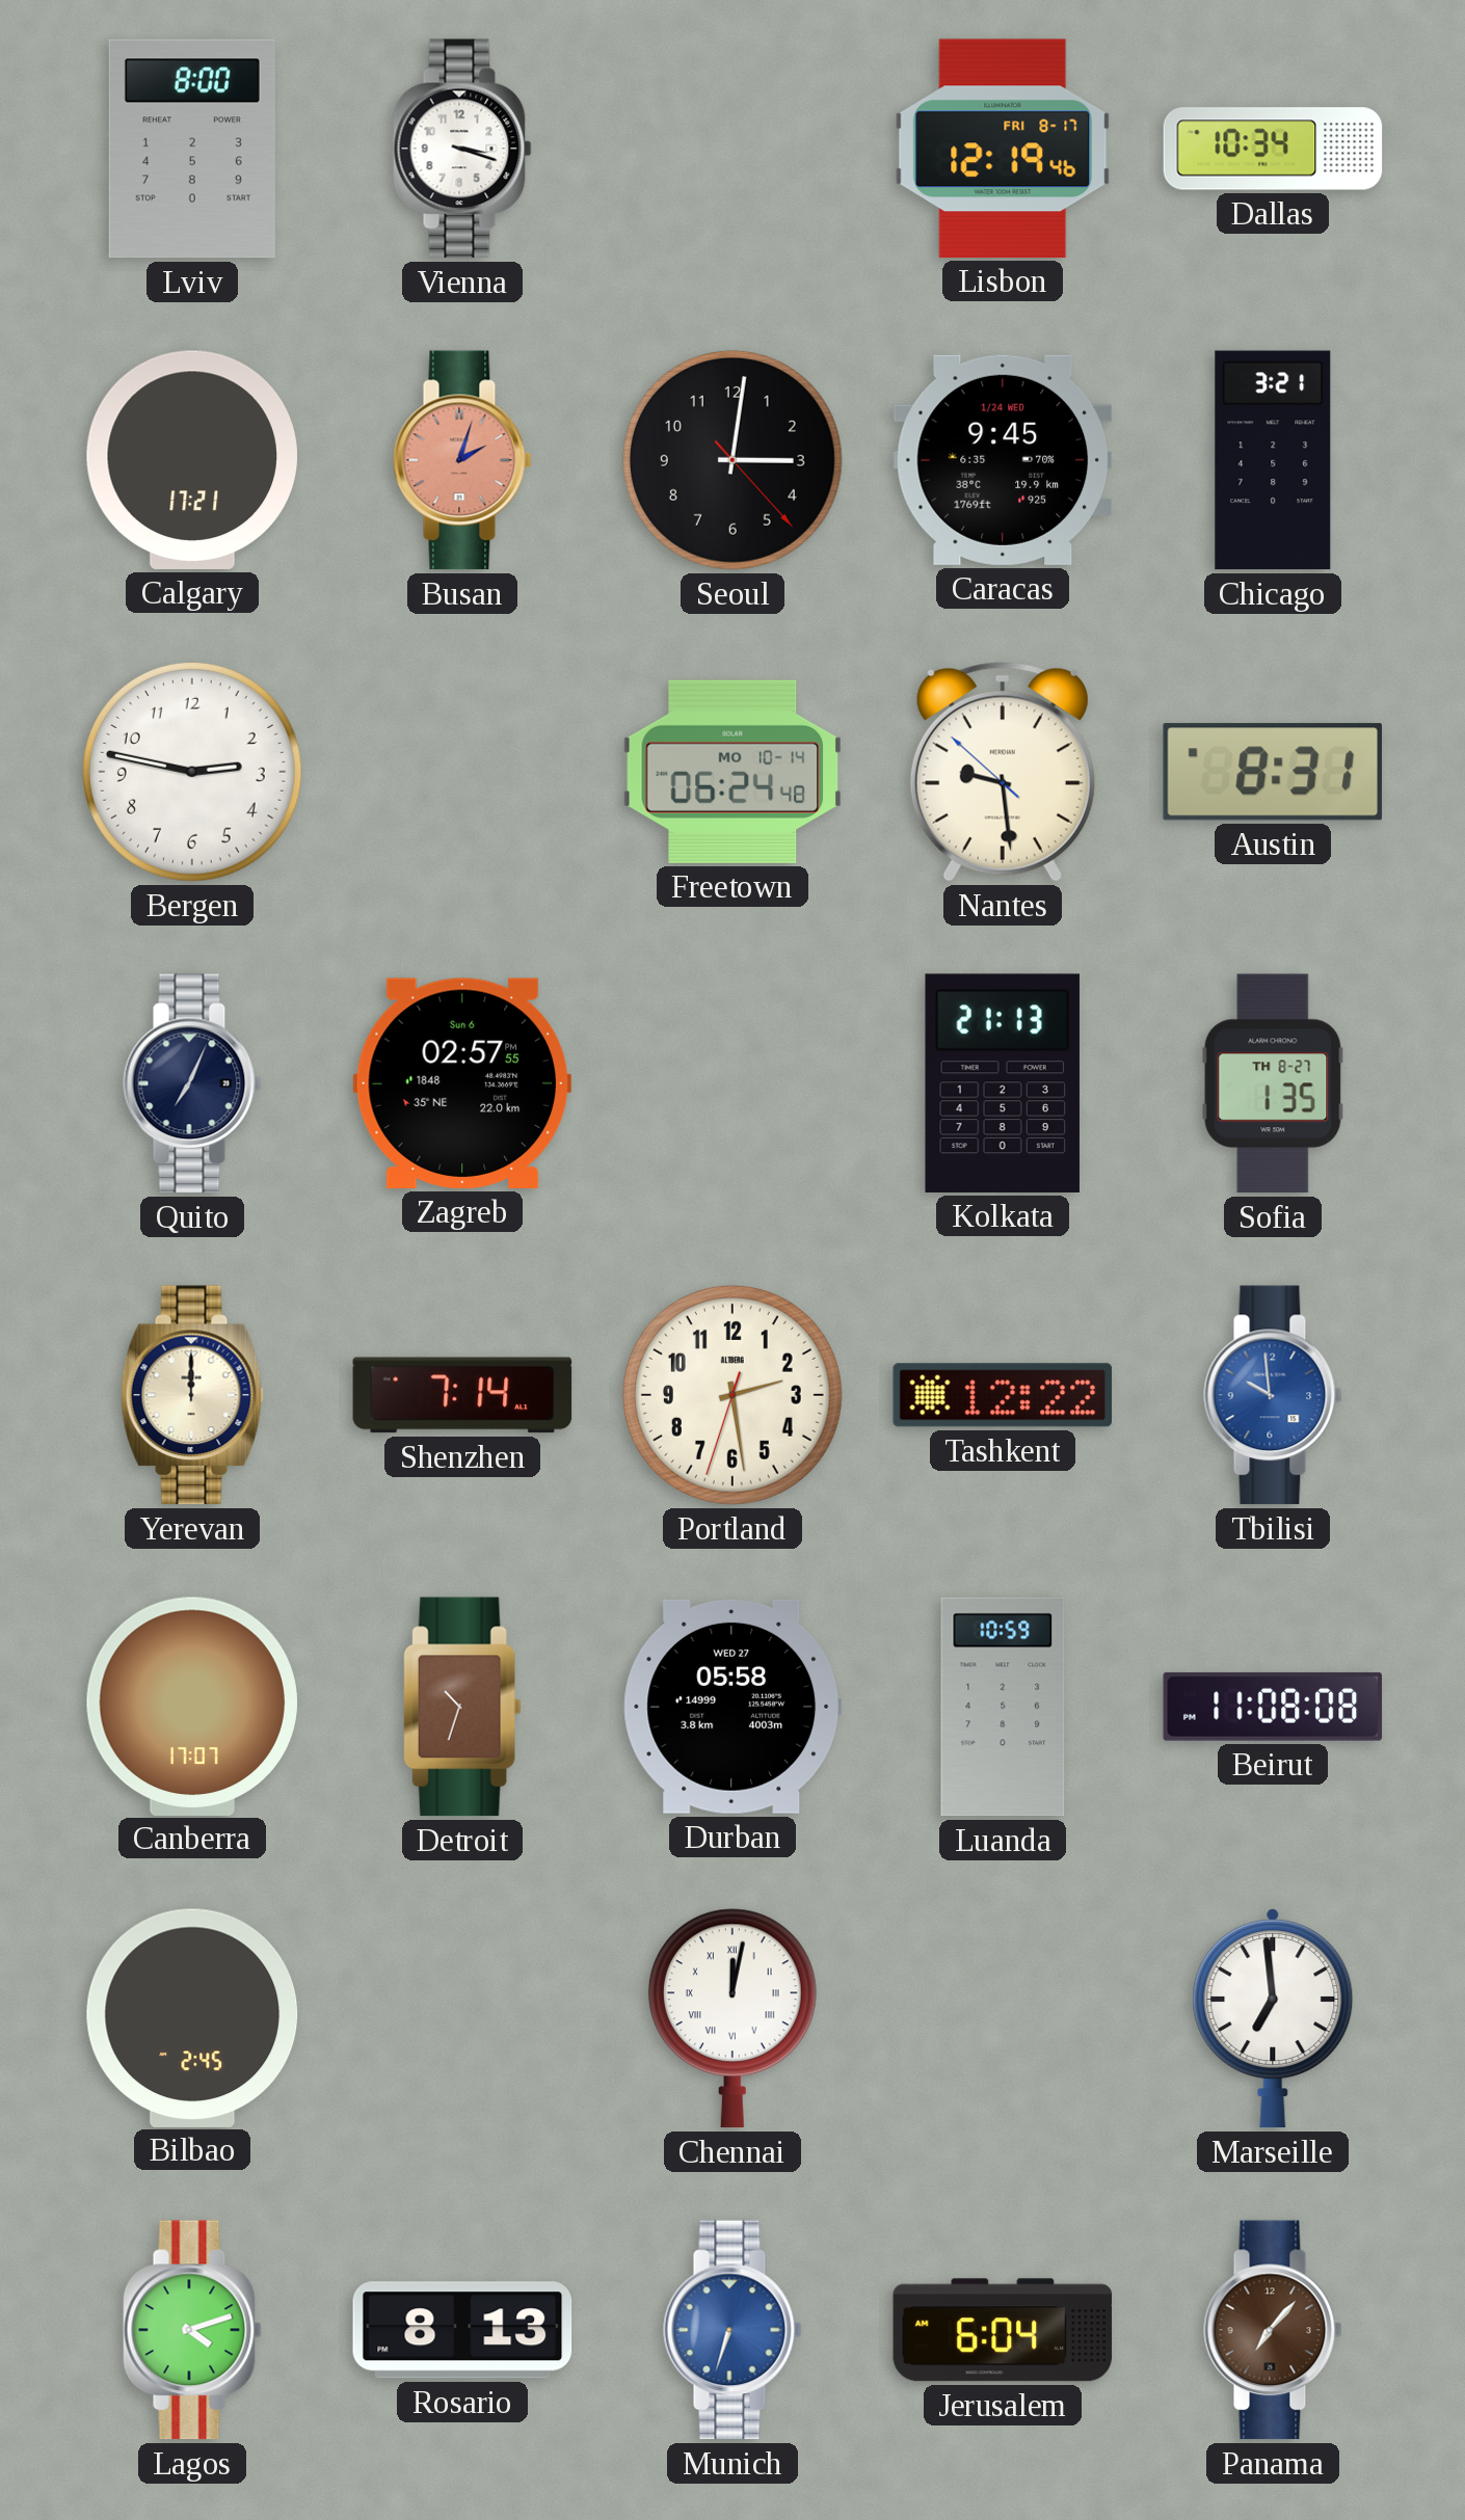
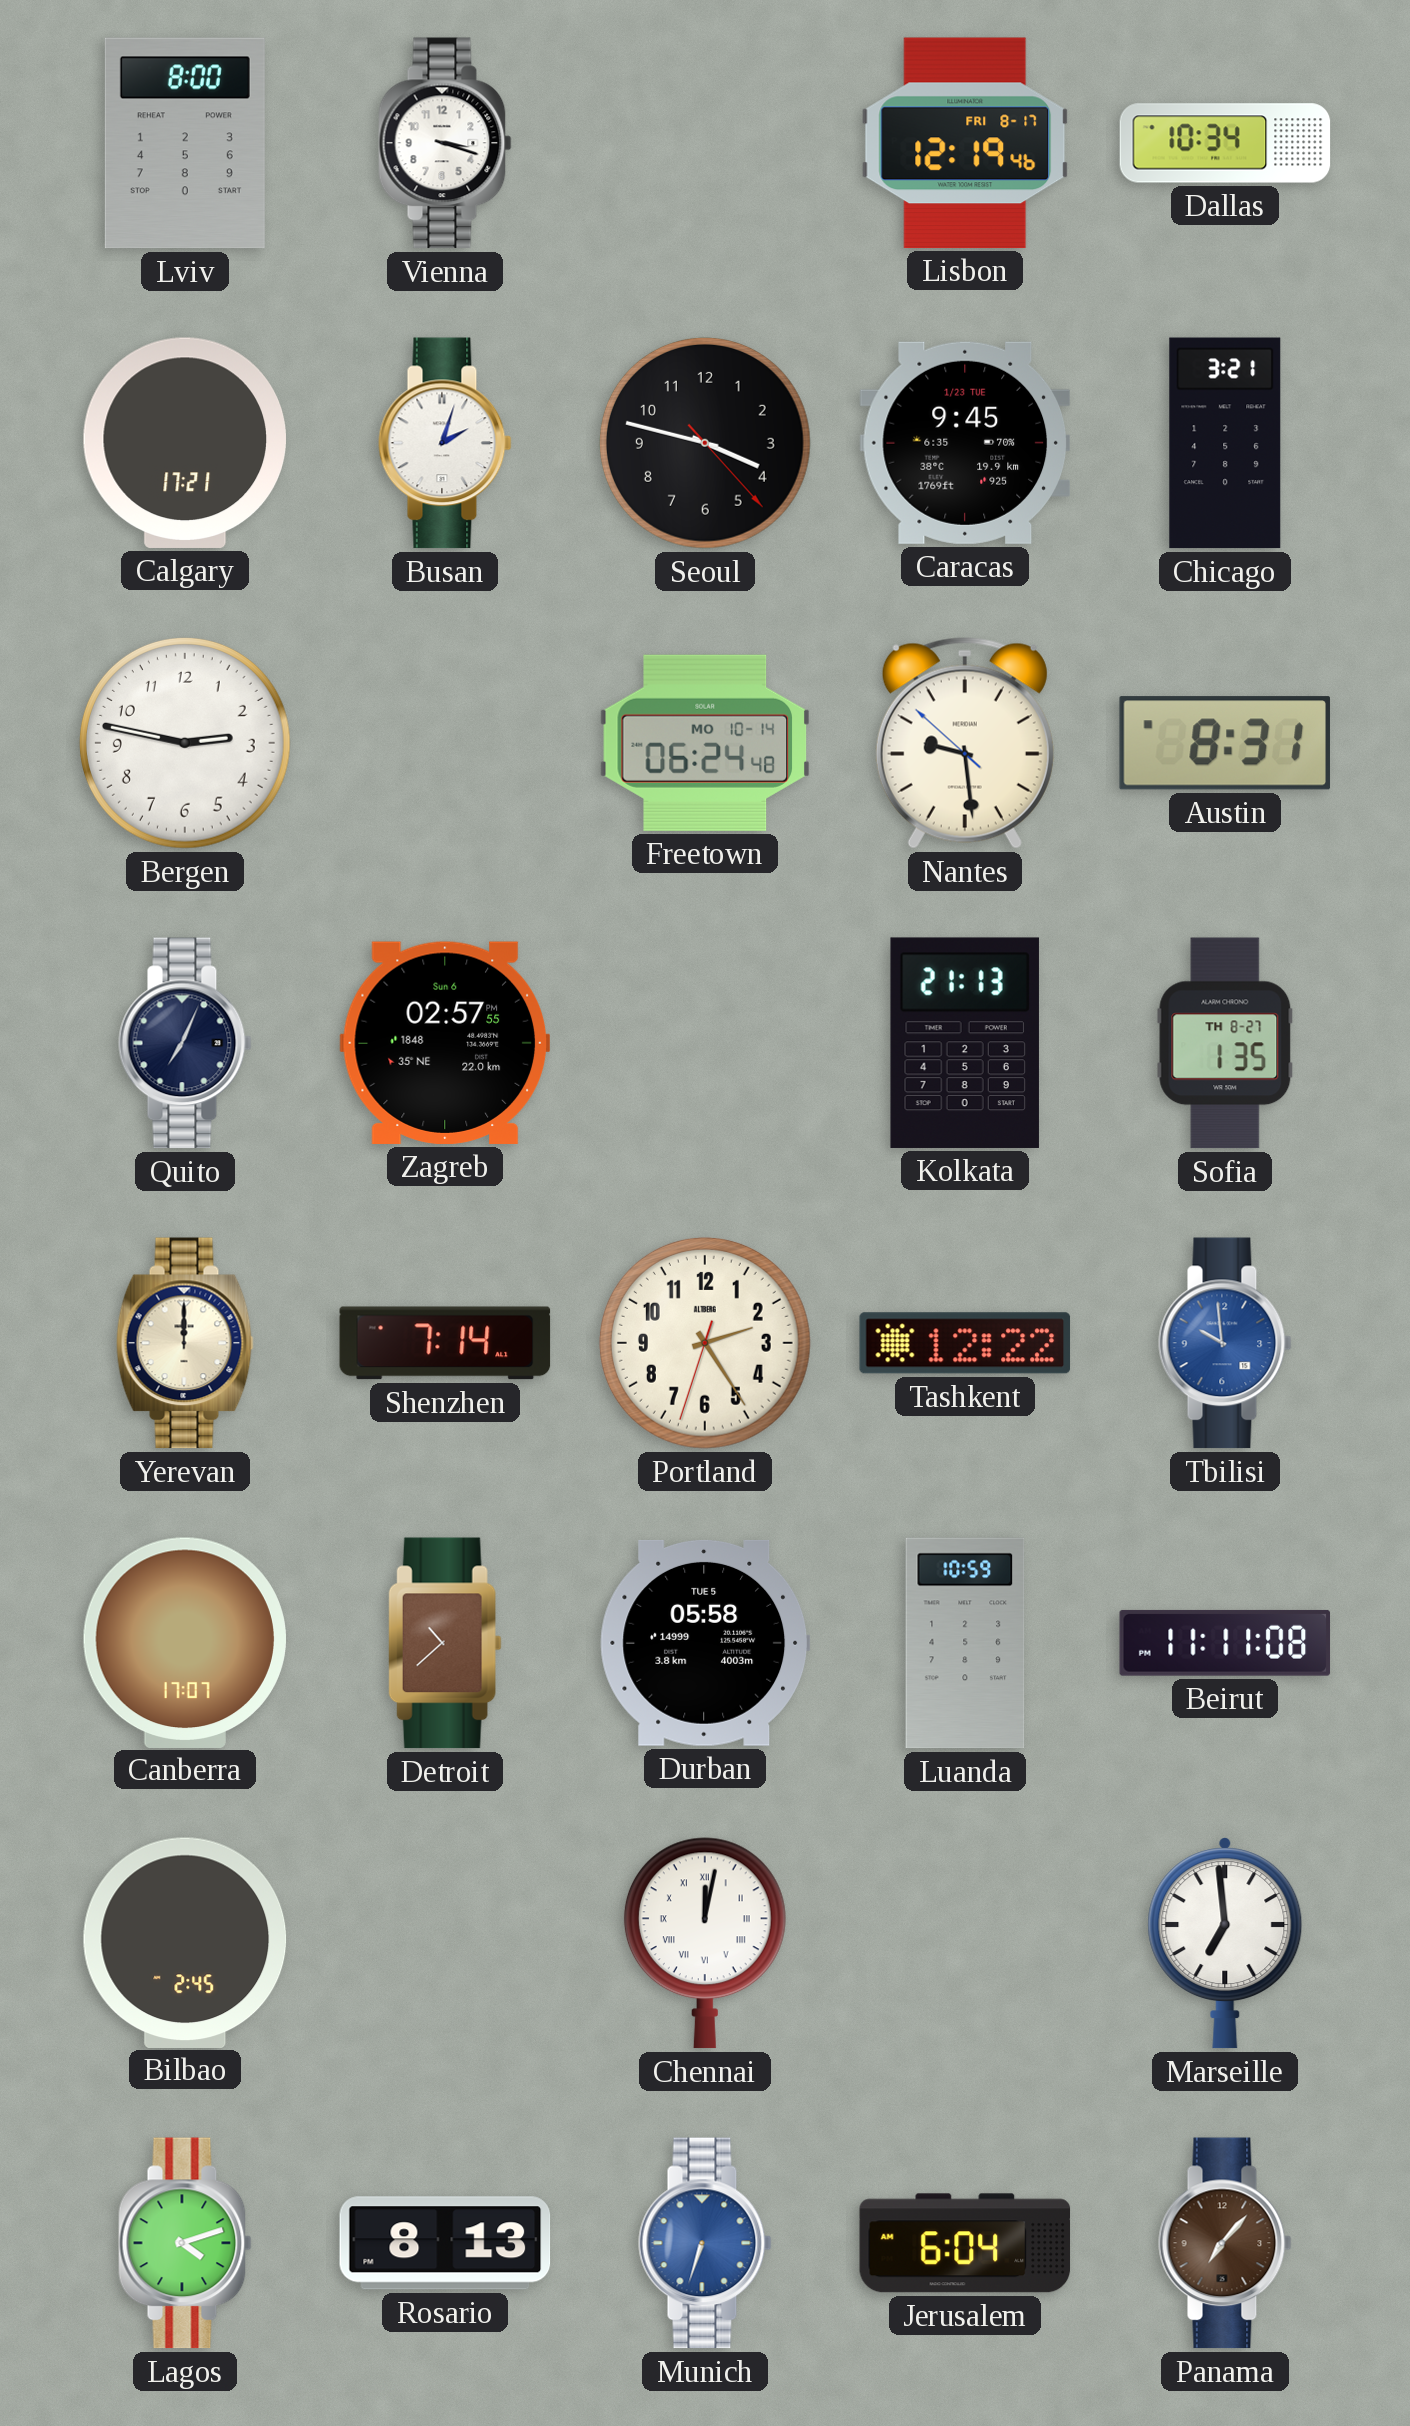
Busan dial: salmon -> white
Seoul: 3:01 -> 3:47
Caracas date: 1/24 WED -> 1/23 TUE
Portland: 2:28 -> 2:24
Detroit: 10:33 -> 10:38
Durban date: WED 27 -> TUE 5
Beirut: 11:08 -> 11:11
